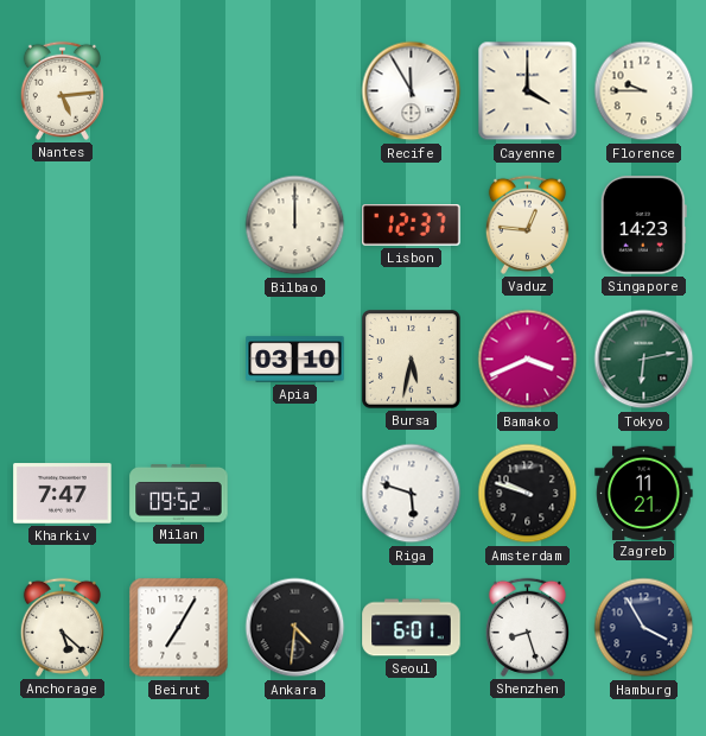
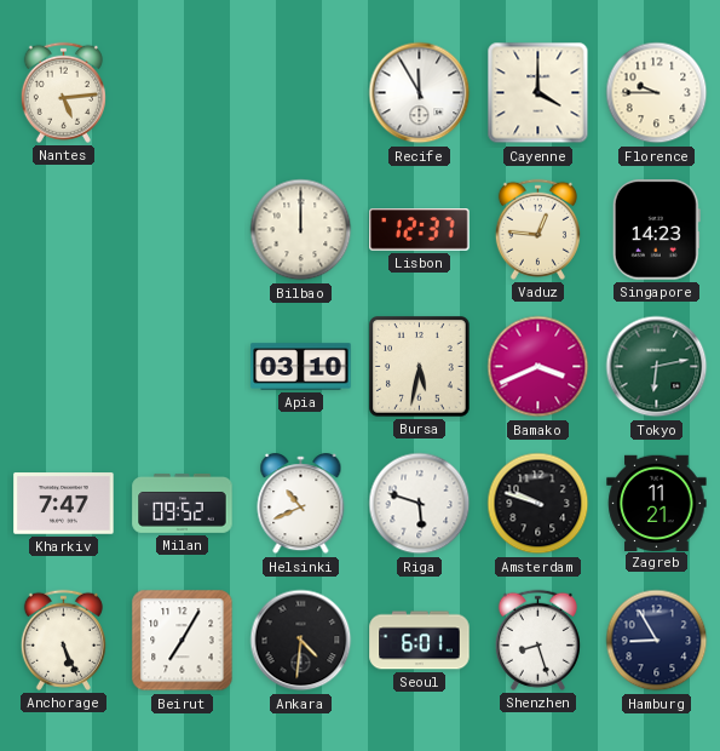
Helsinki: none -> 10:41
Anchorage: 5:22 -> 5:26
Hamburg: 3:55 -> 8:55
